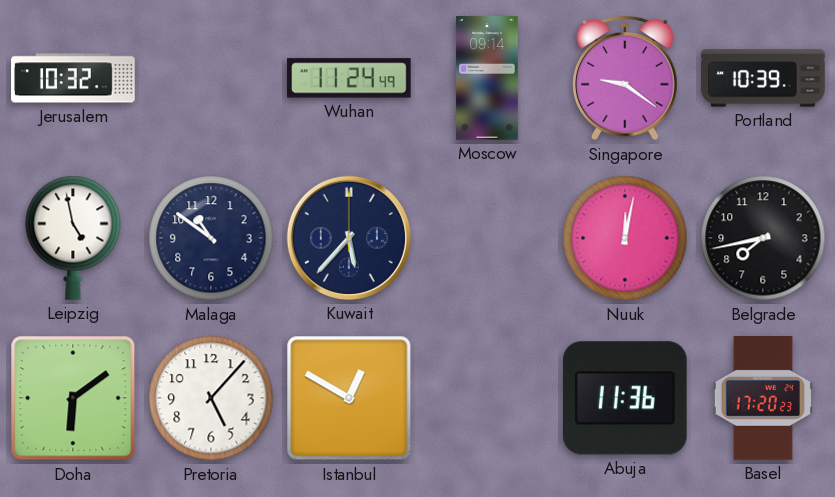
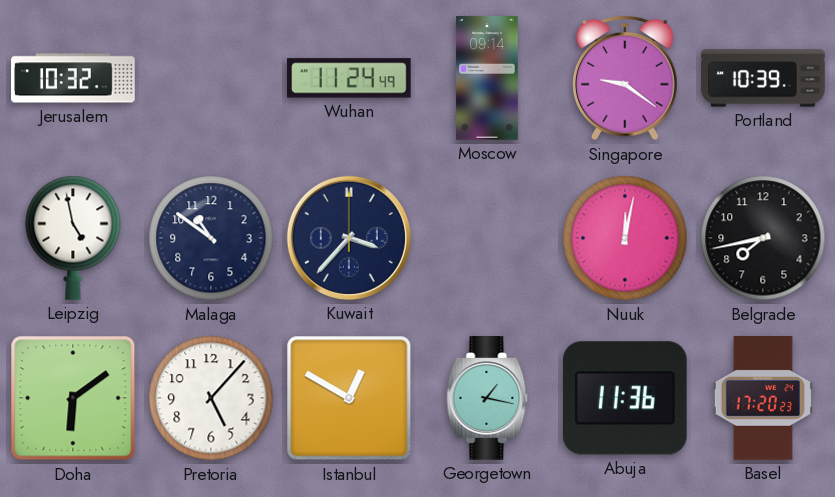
Kuwait: 5:37 -> 3:37
Georgetown: none -> 1:17
